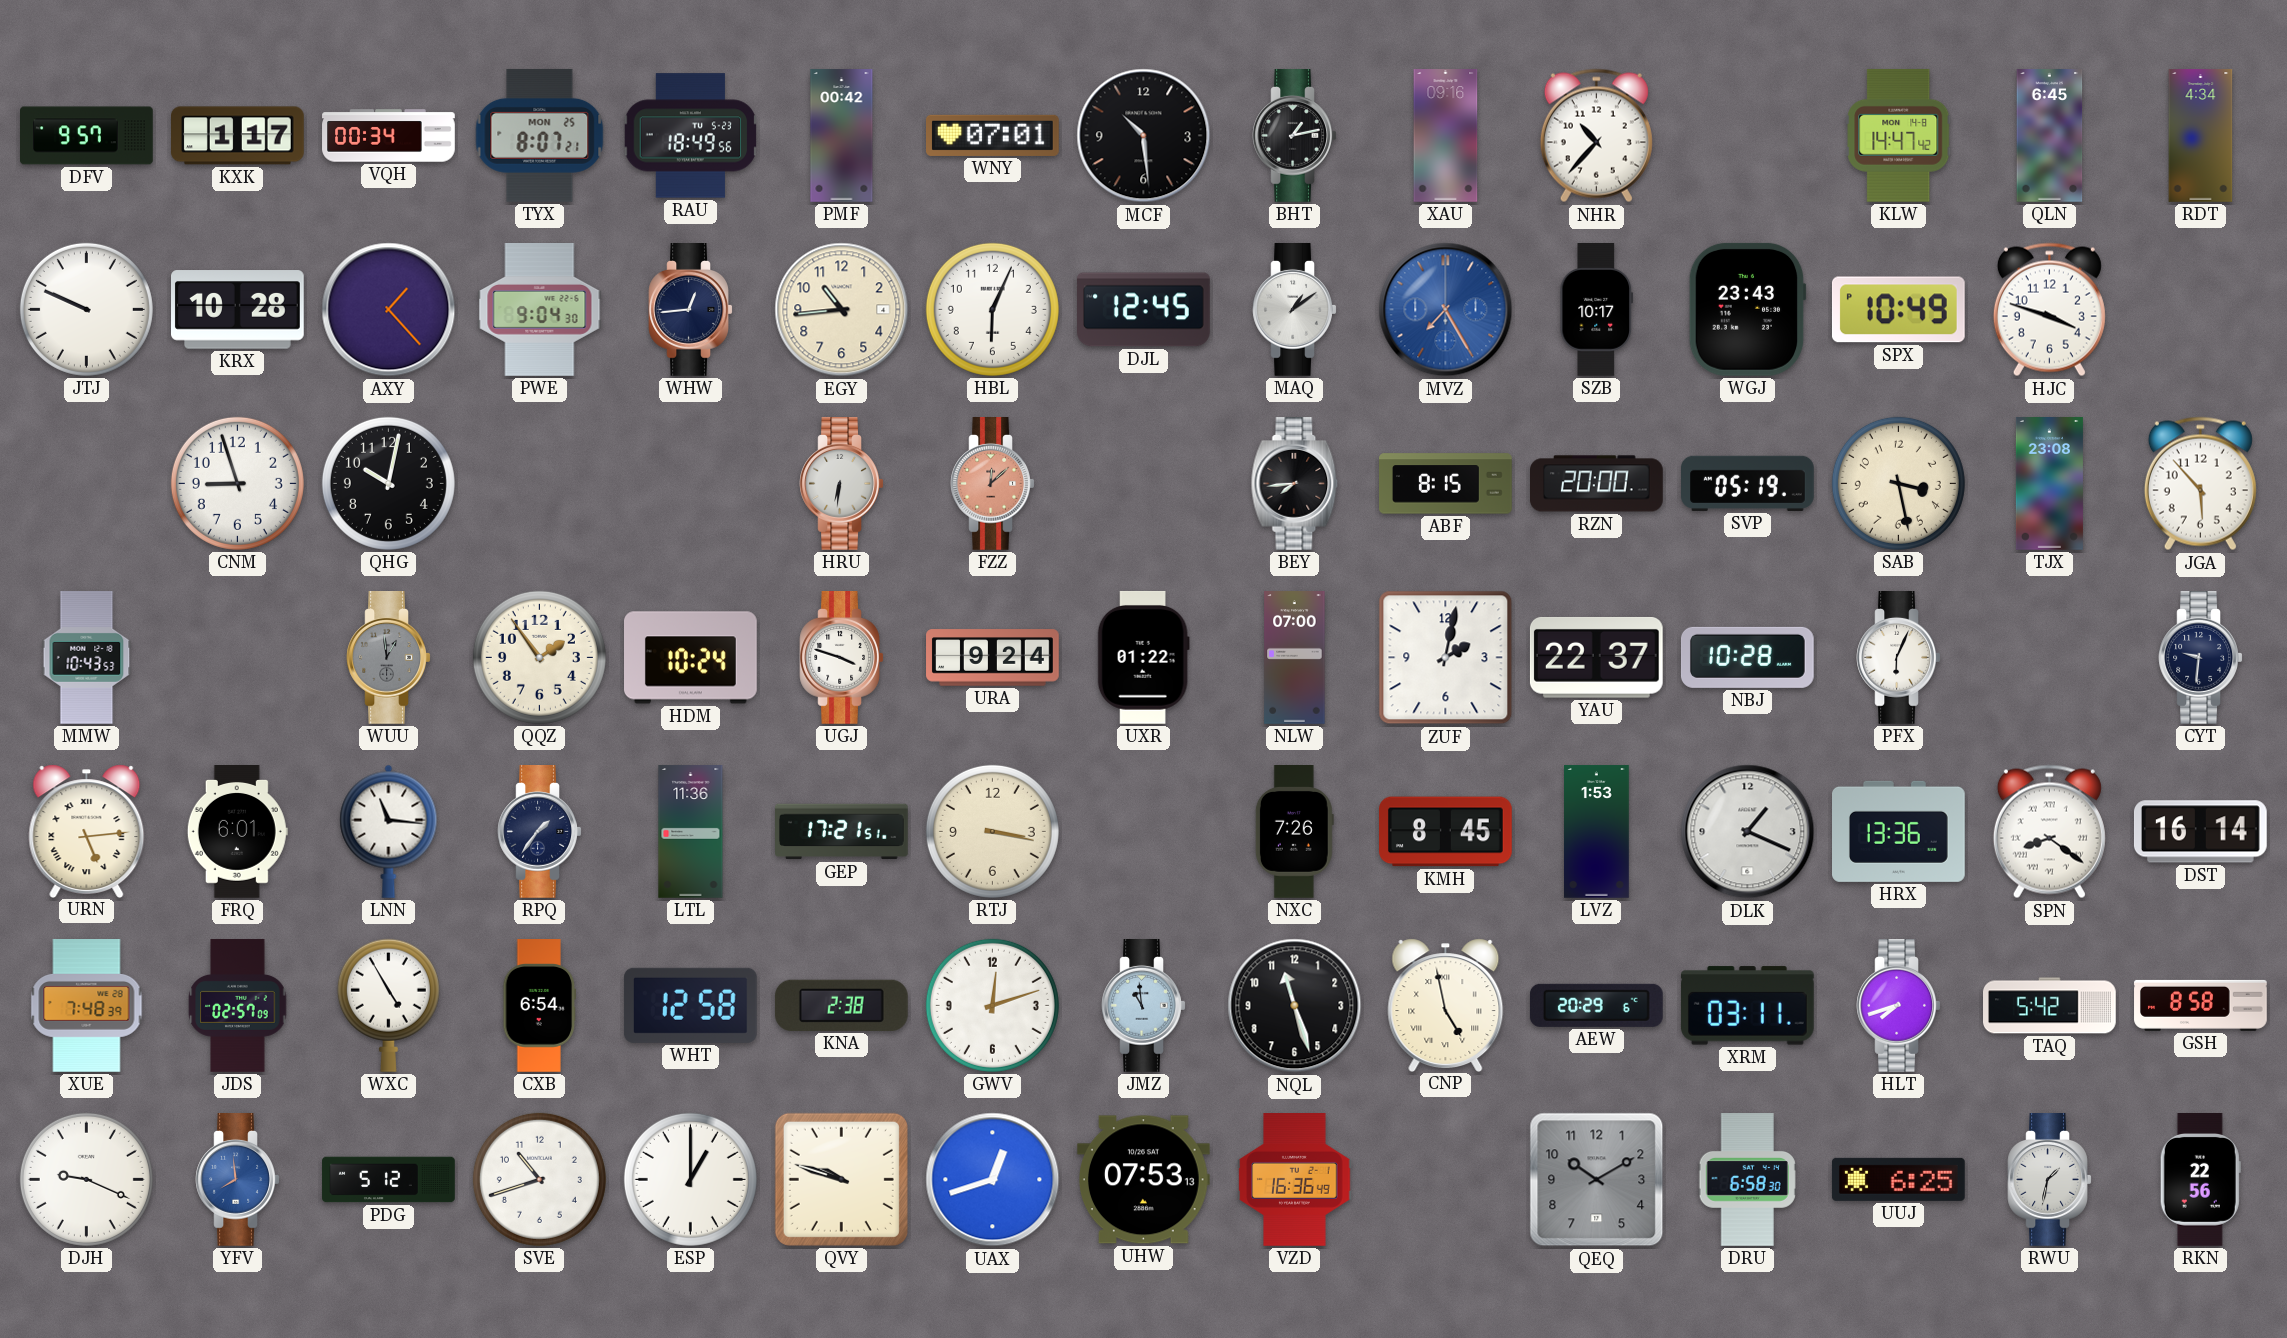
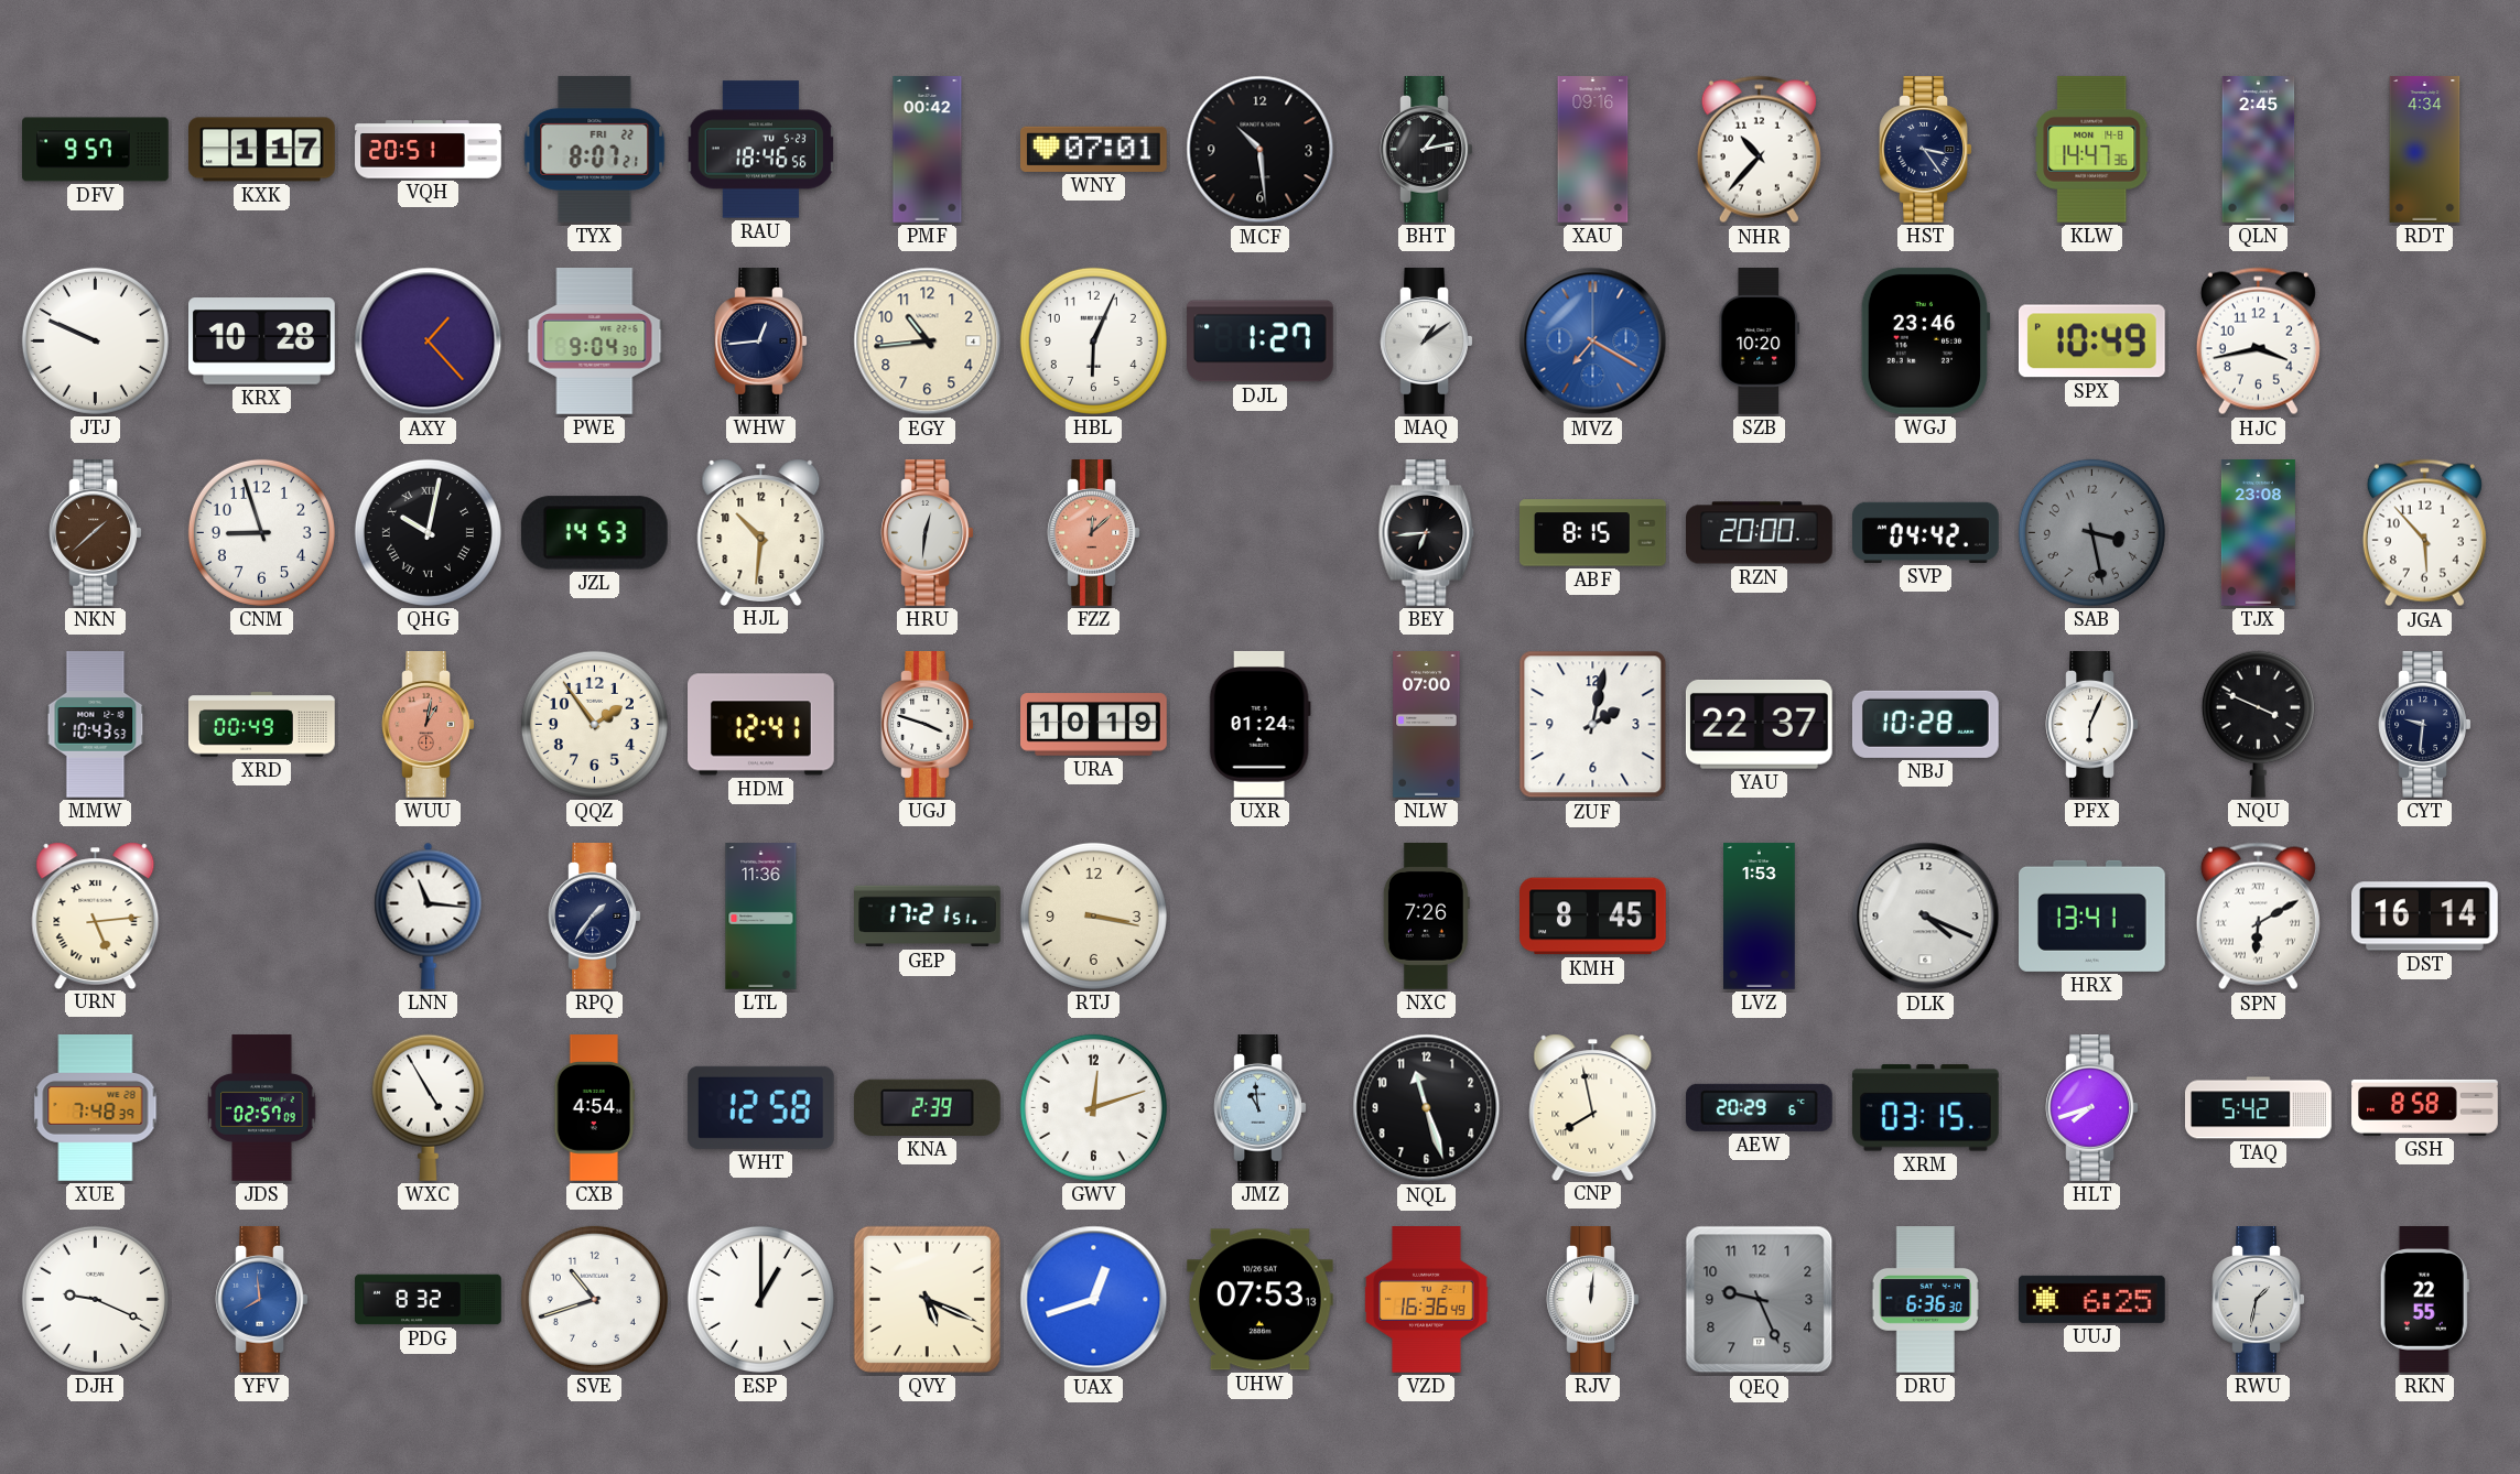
VQH: 00:34 -> 20:51
TYX date: MON 25 -> FRI 22
RAU: 18:49 -> 18:46
HST: none -> 3:24
KLW: 14:47:42 -> 14:47:36
QLN: 6:45 -> 2:45
DJL: 12:45 -> 1:27
MVZ: 7:25 -> 7:20
SZB: 10:17 -> 10:20
WGJ: 23:43 -> 23:46
HJC: 3:48 -> 3:43
NKN: none -> 1:38
QHG numerals: Arabic -> Roman
JZL: none -> 14:53
HJL: none -> 10:31
HRU: 6:31 -> 12:31
BEY: 7:44 -> 6:44
SVP: 05:19 -> 04:42
SAB dial: cream -> grey
XRD: none -> 00:49
WUU: 12:59 -> 1:02
WUU dial: grey -> salmon
HDM: 10:24 -> 12:41
URA: 9:24 -> 10:19
UXR: 01:22 -> 01:24
NQU: none -> 3:49
FRQ: 6:01 -> none
DLK: 1:19 -> 4:19
HRX: 13:36 -> 13:41
SPN: 8:21 -> 6:10
CXB: 6:54 -> 4:54
KNA: 2:38 -> 2:39
CNP: 4:58 -> 7:58
XRM: 03:11 -> 03:15
PDG: 5:12 -> 8:32
QVY: 9:48 -> 5:19
RJV: none -> 12:01
QEQ: 10:10 -> 9:26
DRU: 6:58 -> 6:36
RKN: 22:56 -> 22:55
